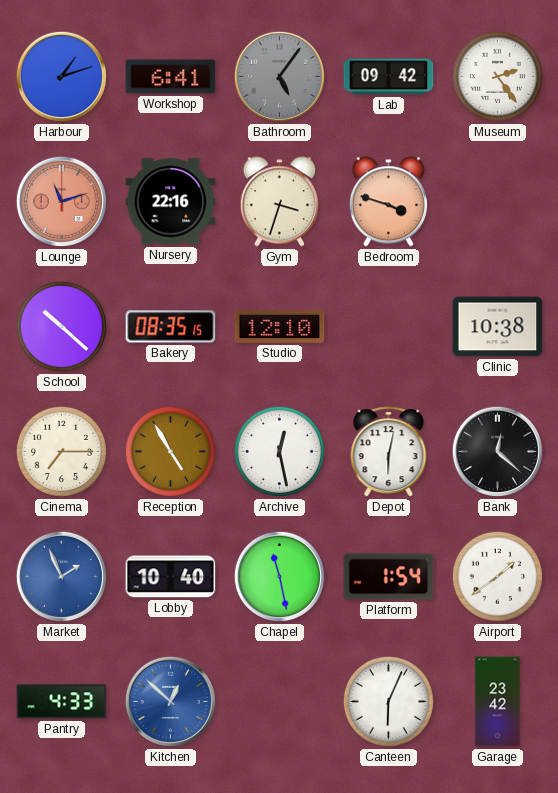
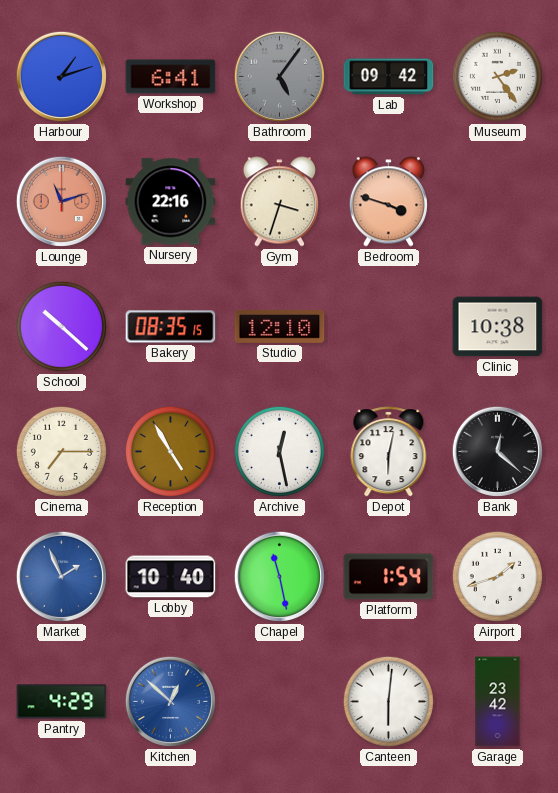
Airport: 1:39 -> 1:42
Pantry: 4:33 -> 4:29
Canteen: 6:04 -> 6:01
